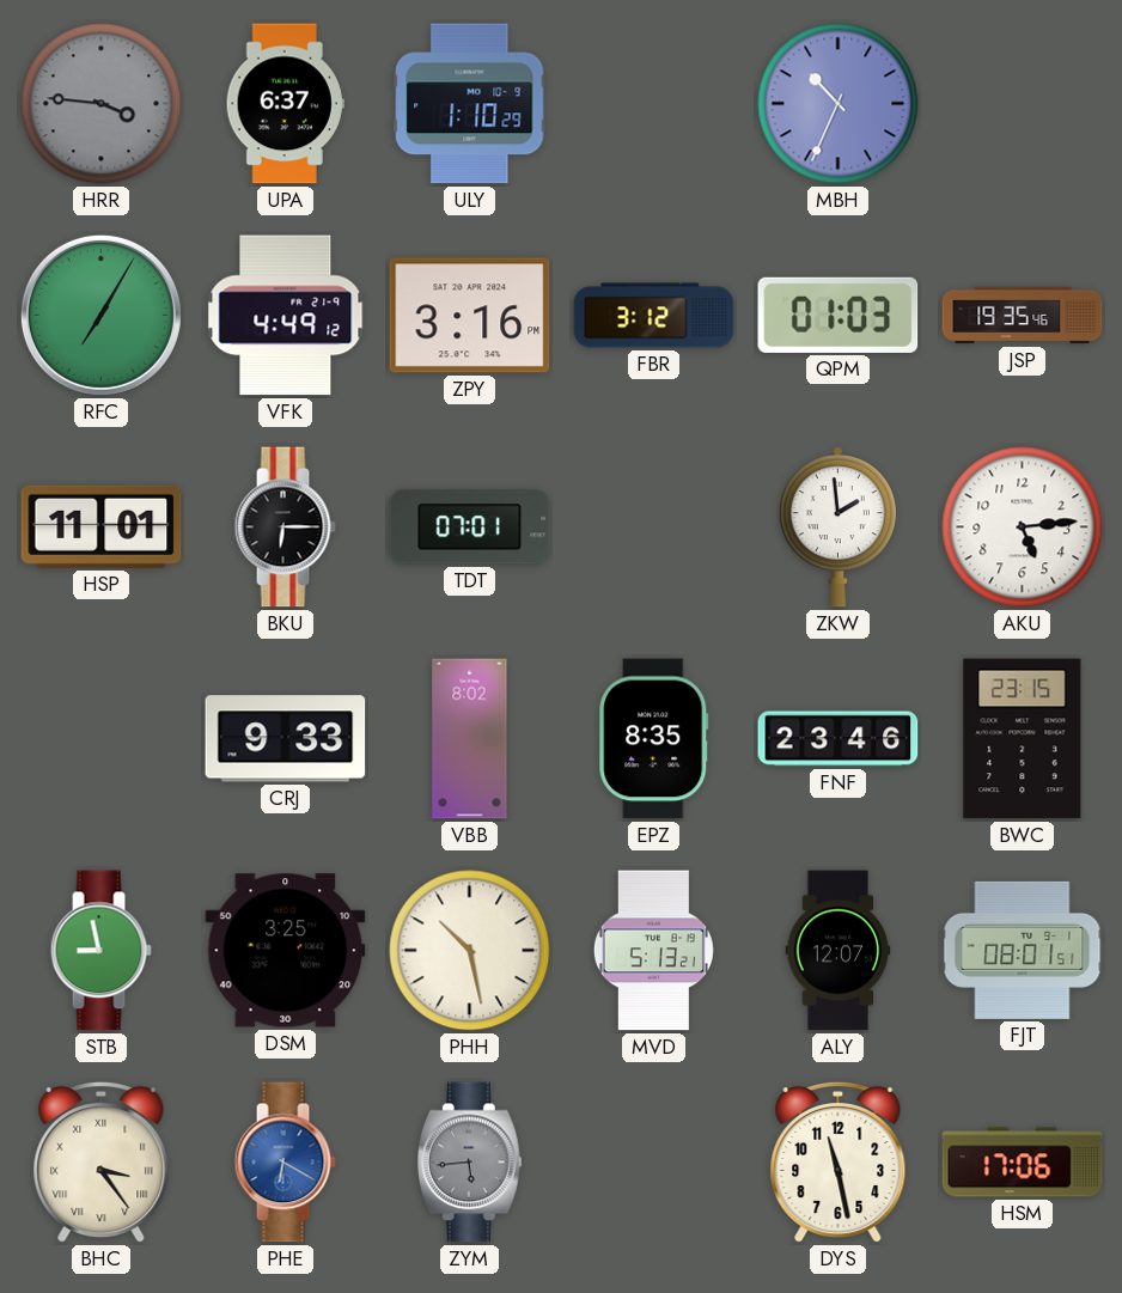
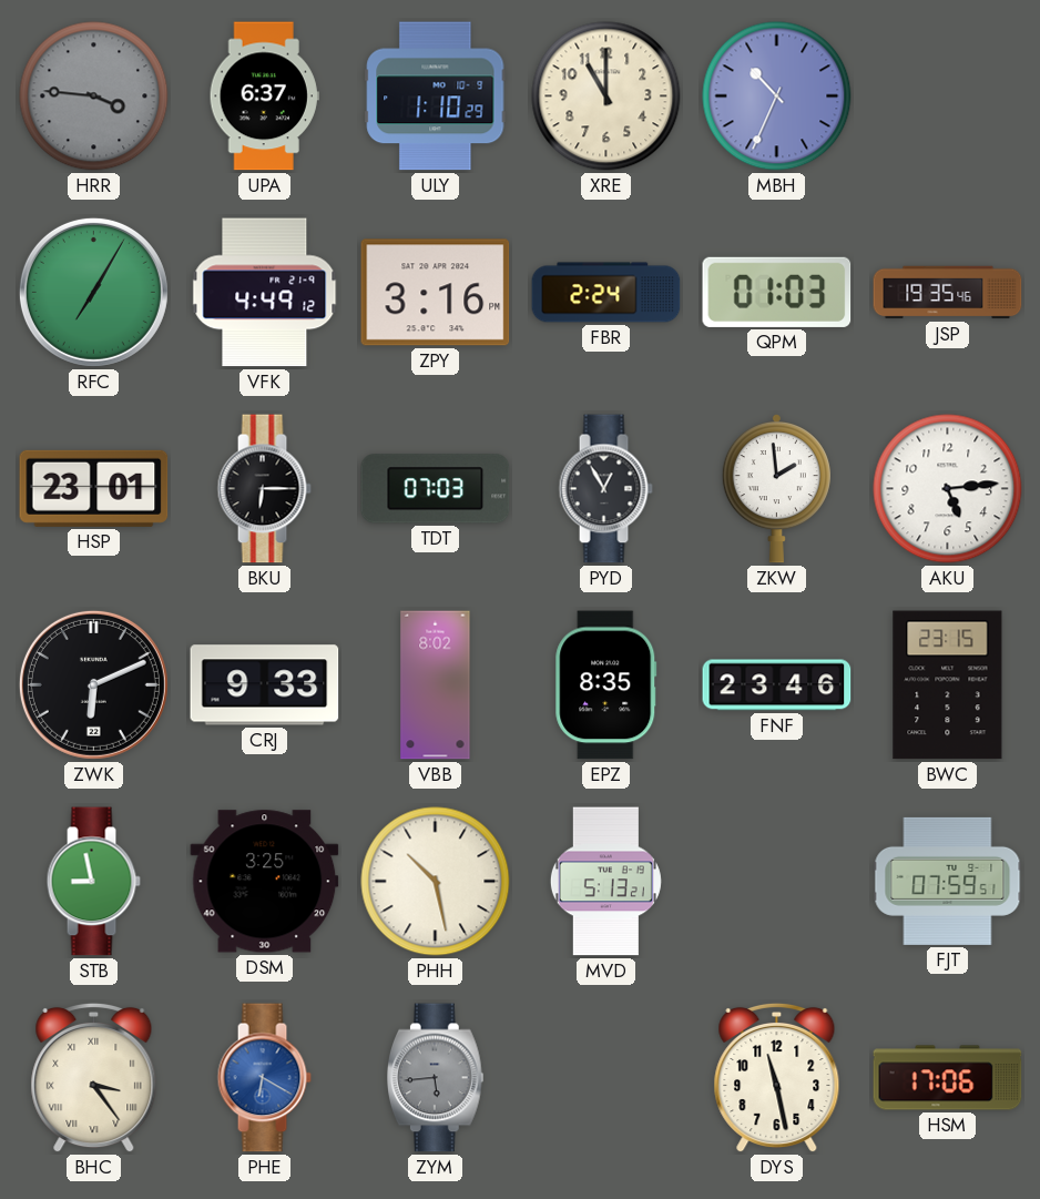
XRE: none -> 11:00
FBR: 3:12 -> 2:24
HSP: 11:01 -> 23:01
TDT: 07:01 -> 07:03
PYD: none -> 12:55
ZWK: none -> 6:11
ALY: 12:07 -> none
FJT: 08:01 -> 07:59
